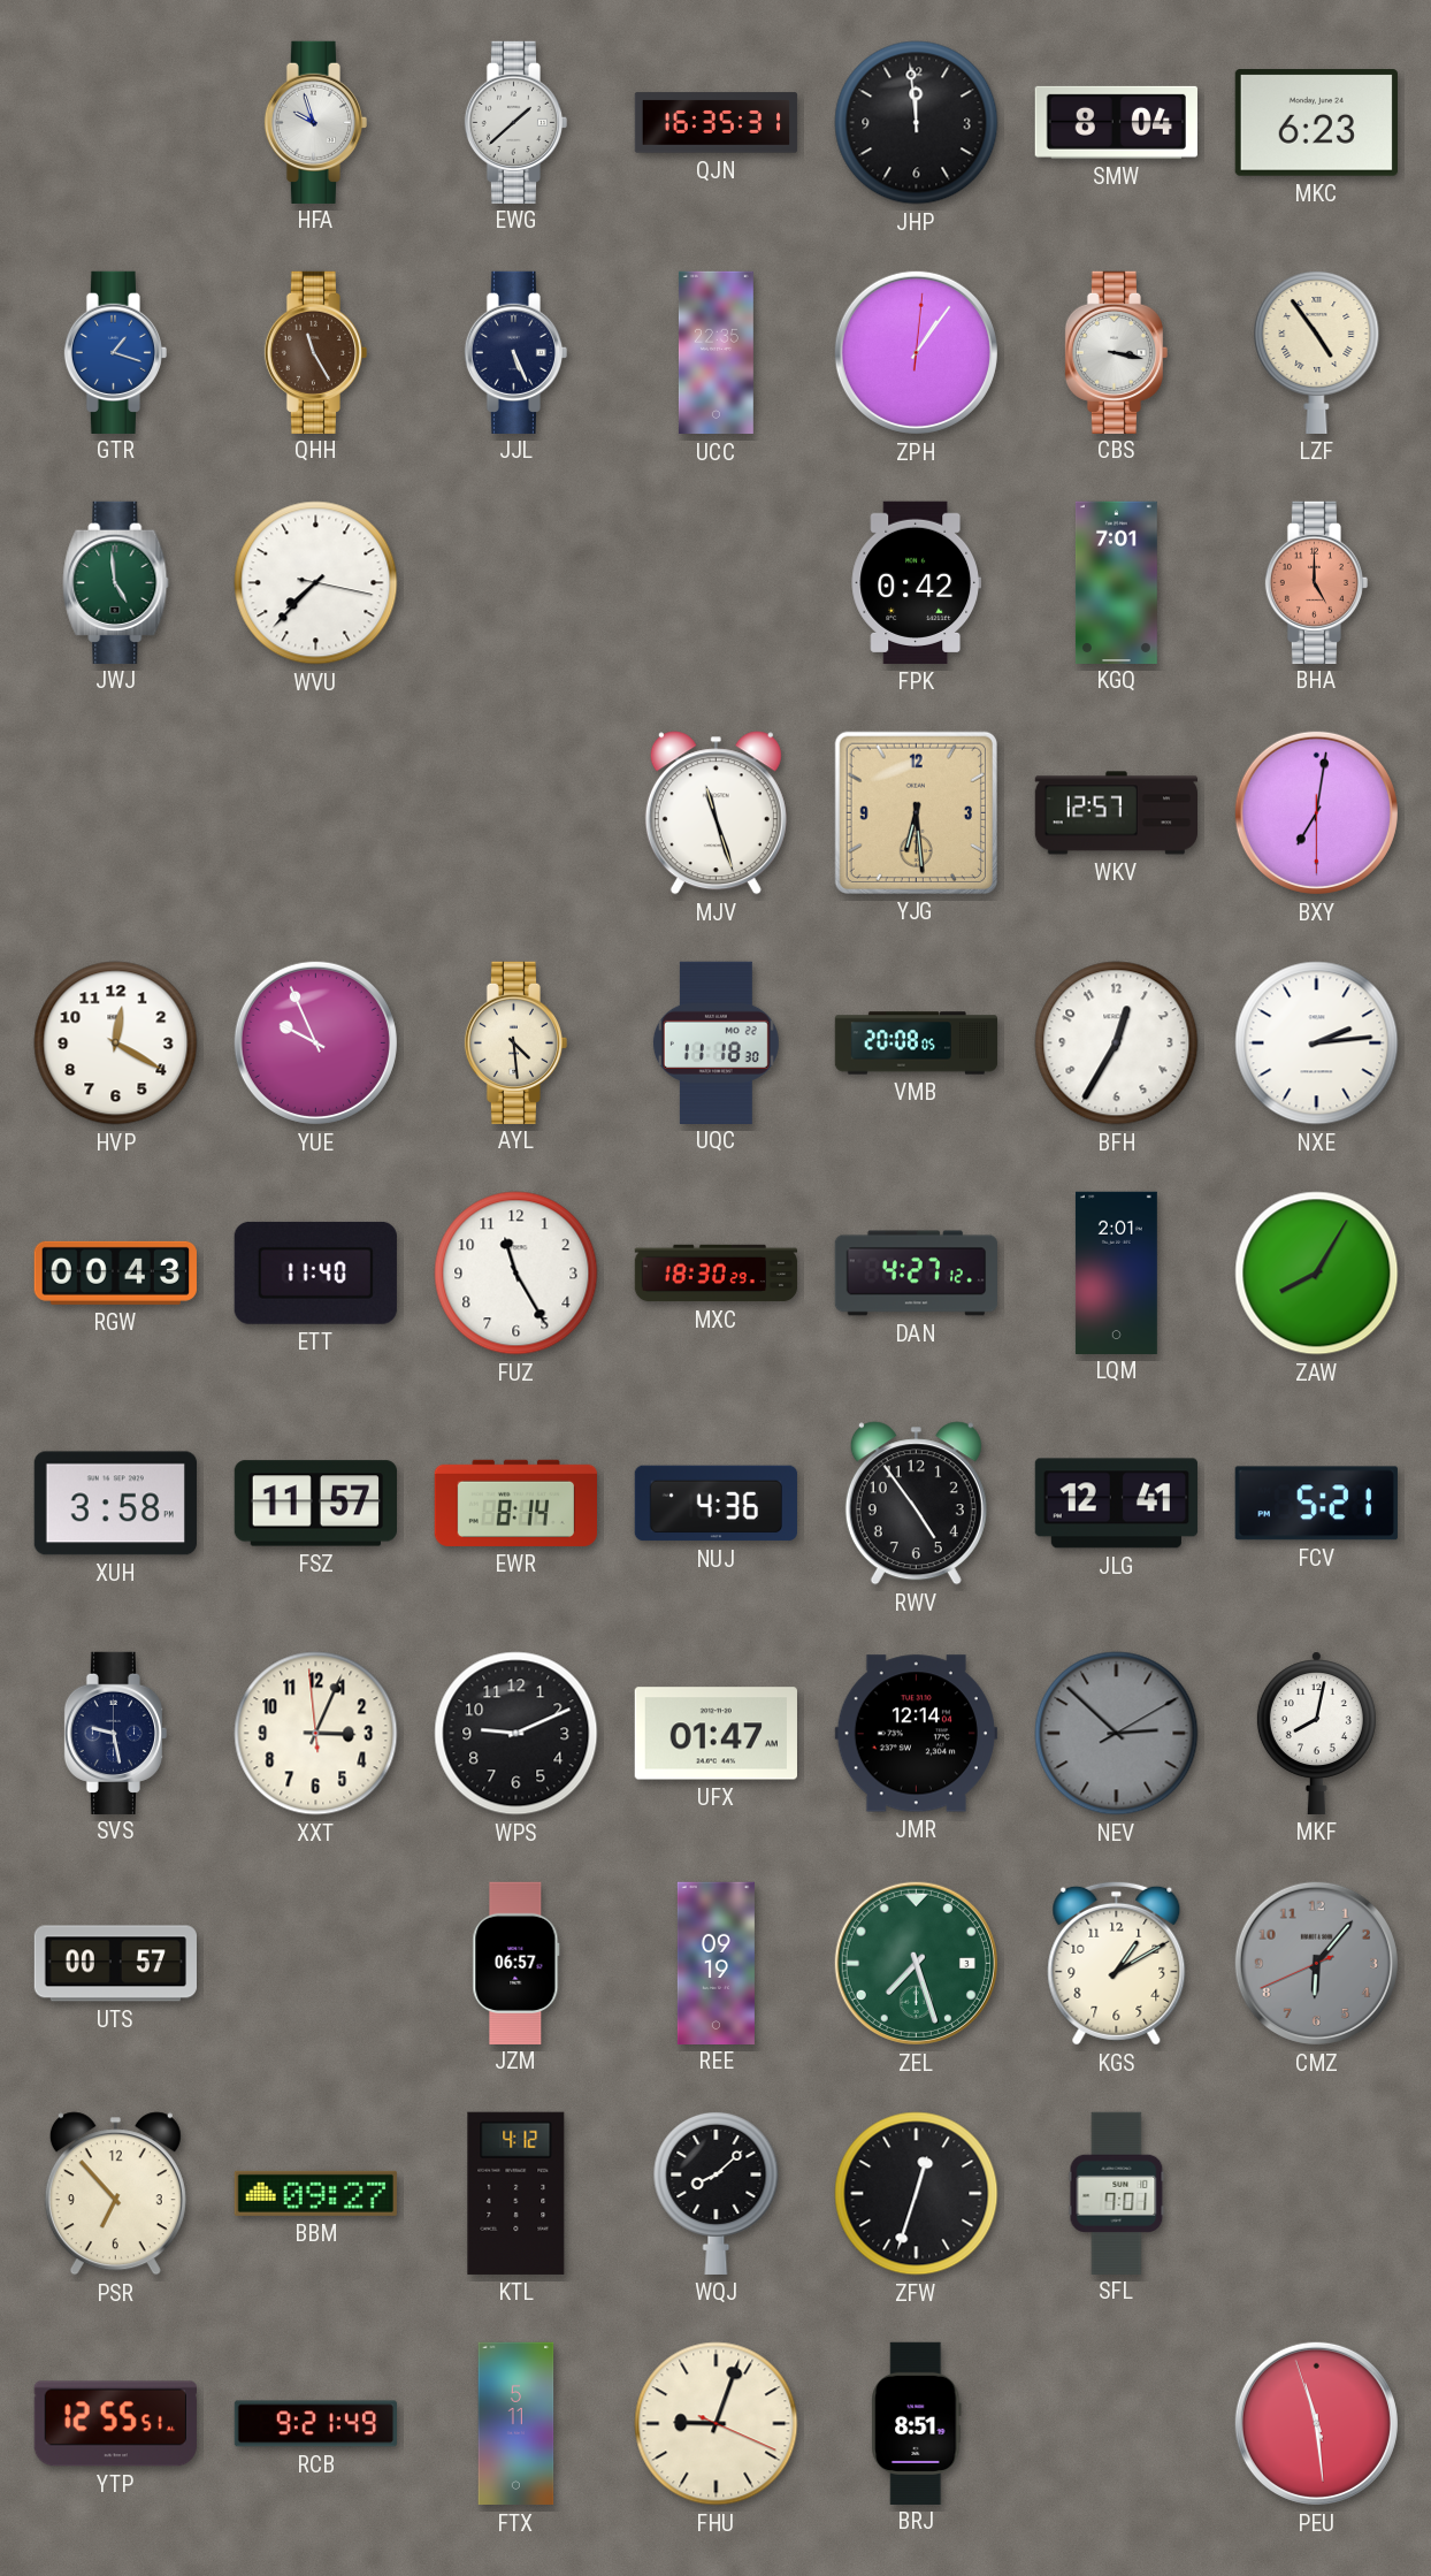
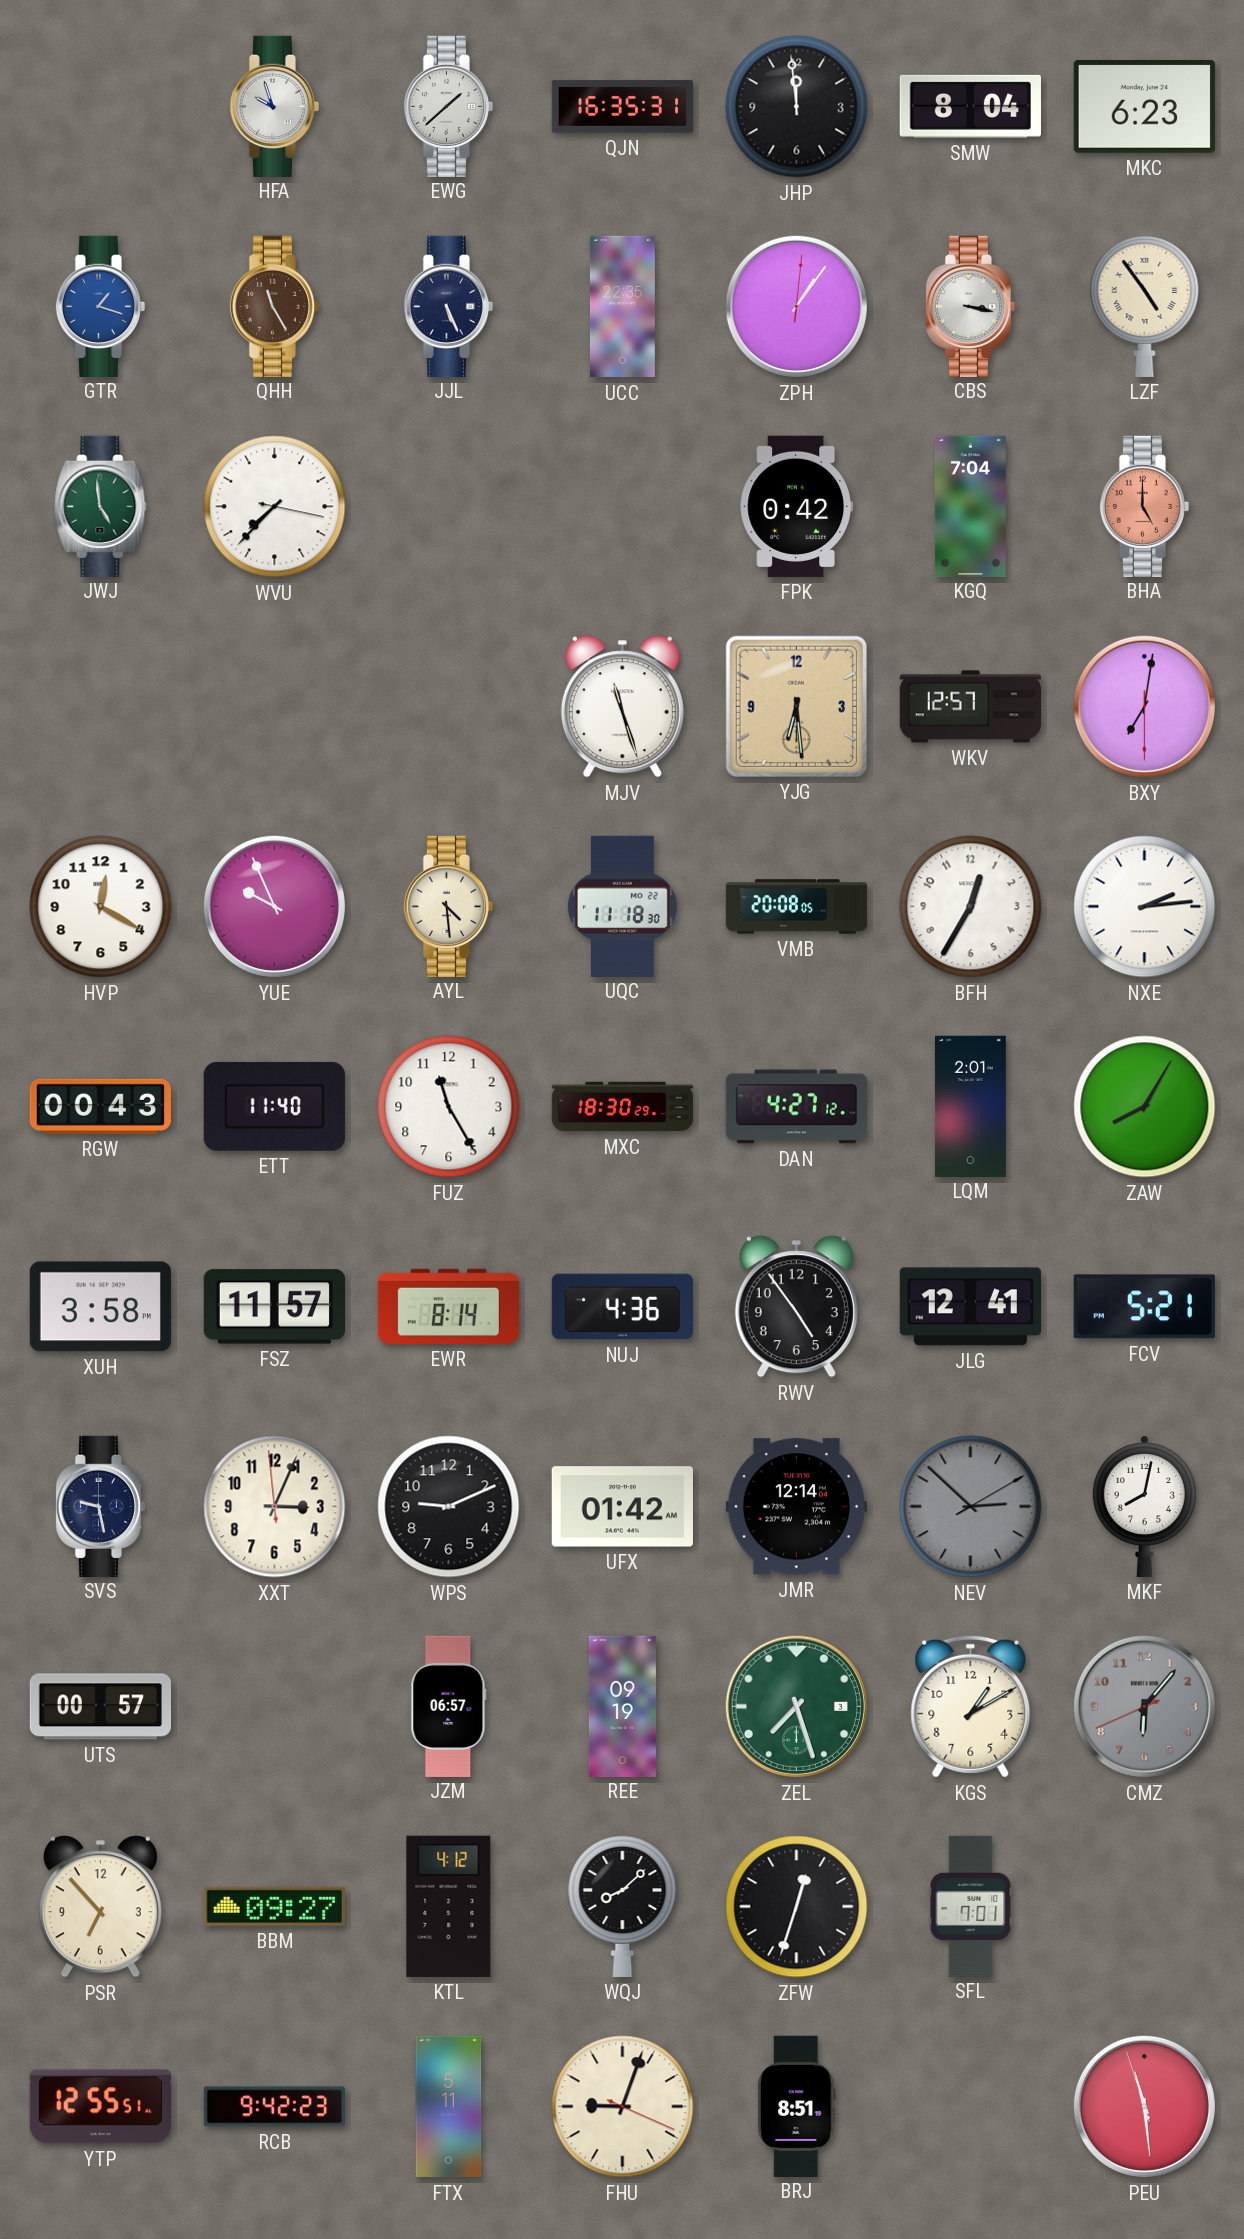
KGQ: 7:01 -> 7:04
UFX: 01:47 -> 01:42
RCB: 9:21 -> 9:42
